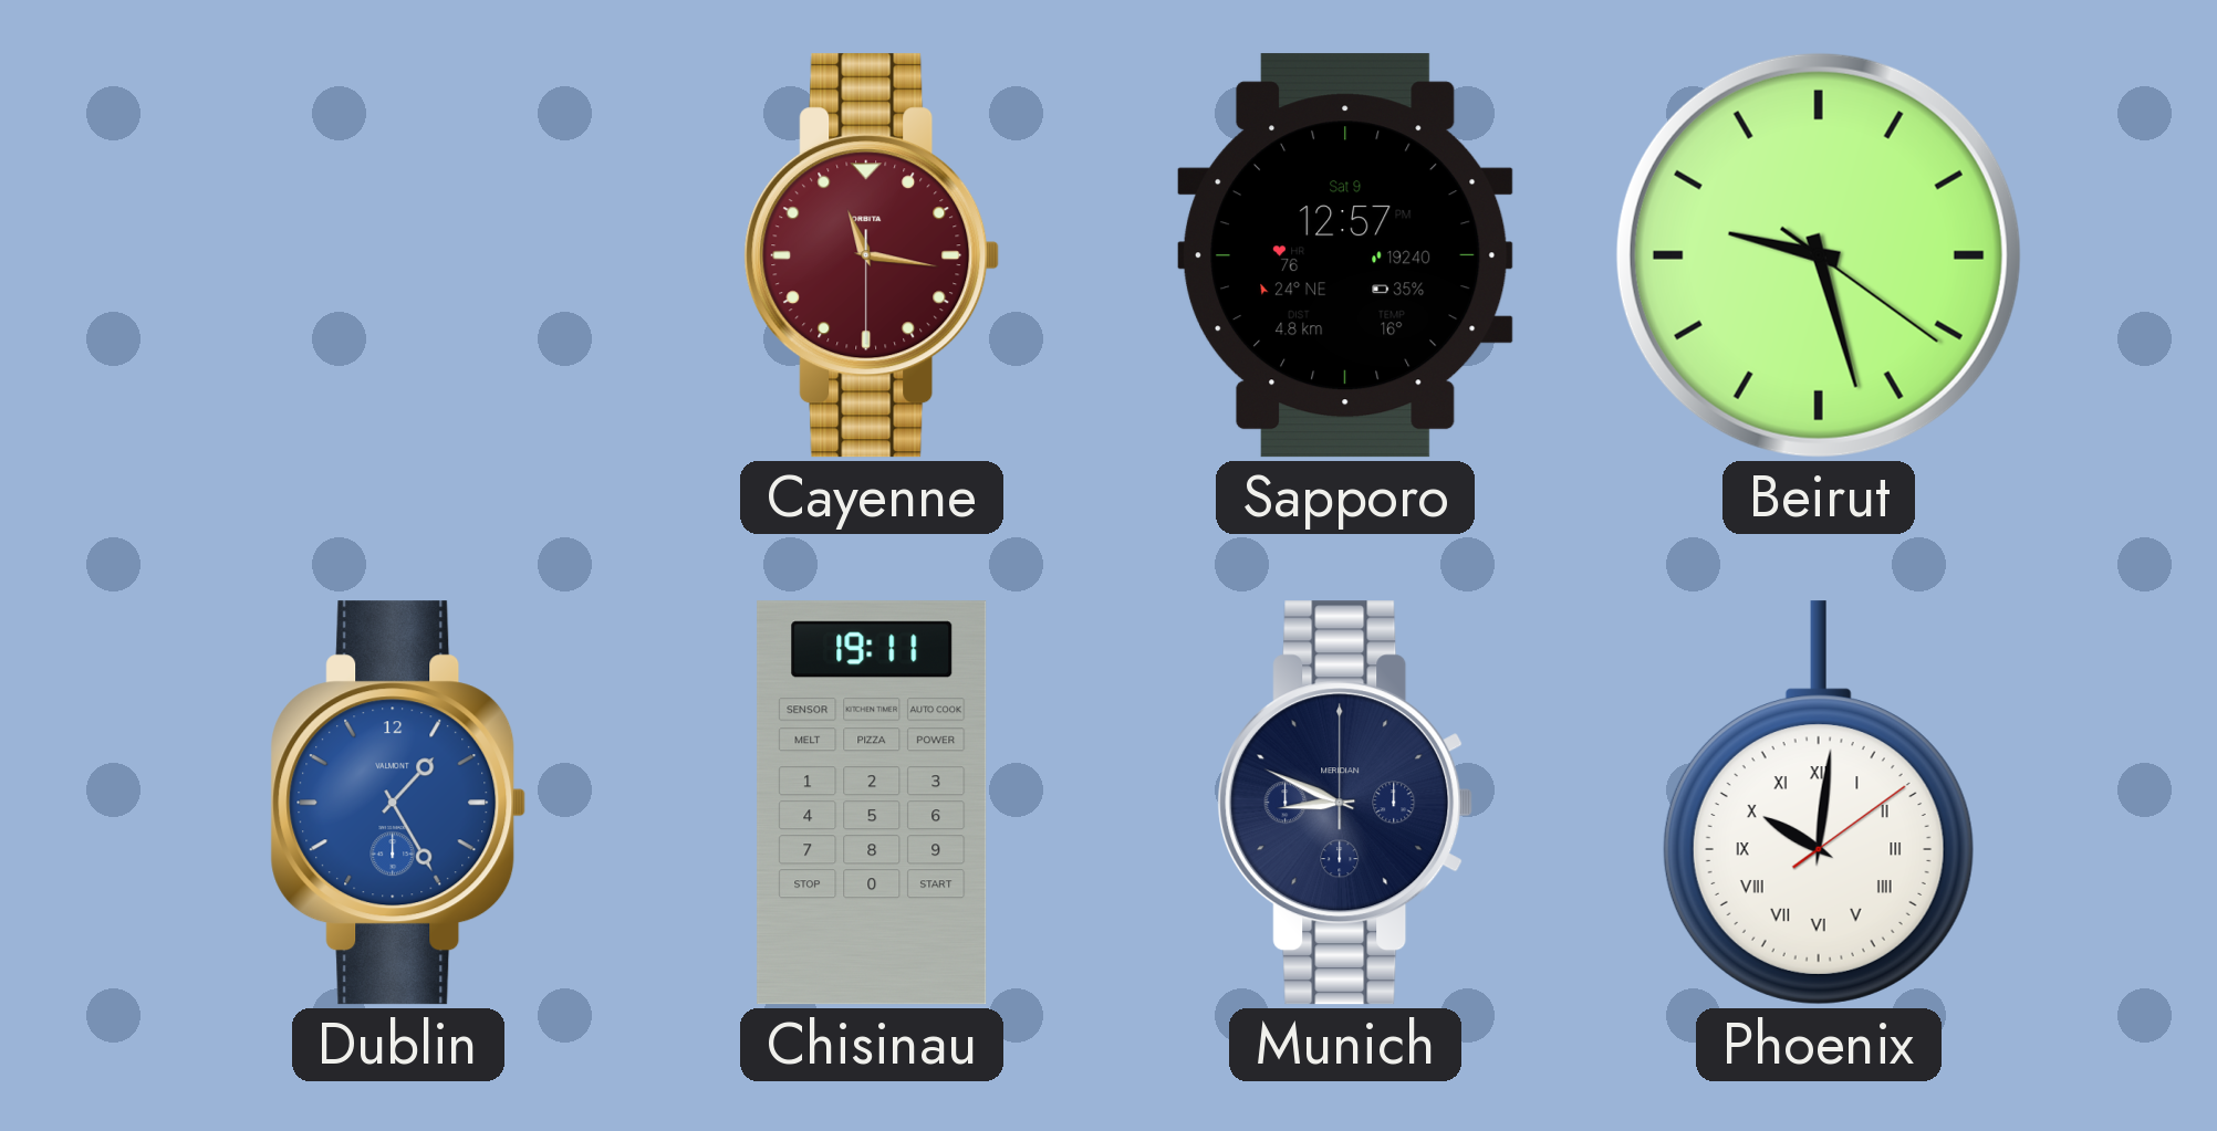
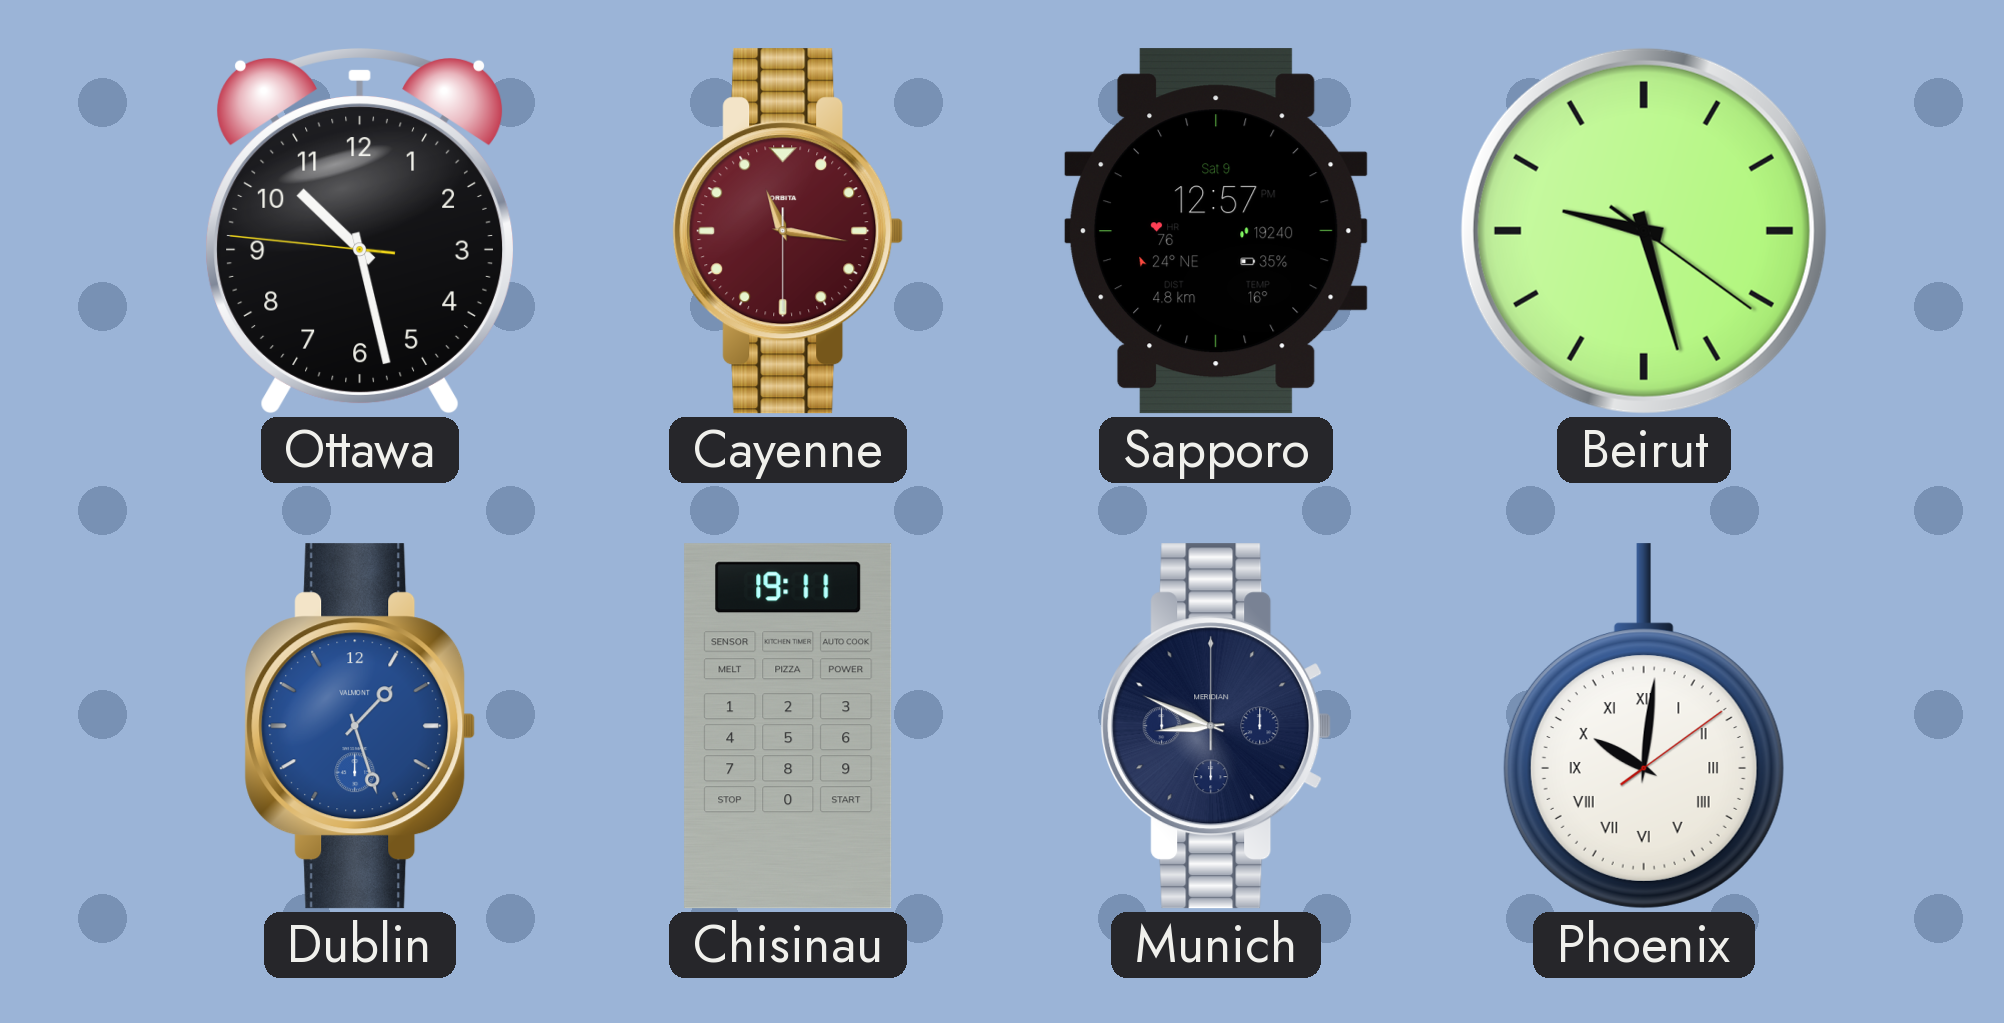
Ottawa: none -> 10:27
Dublin: 1:25 -> 1:27
